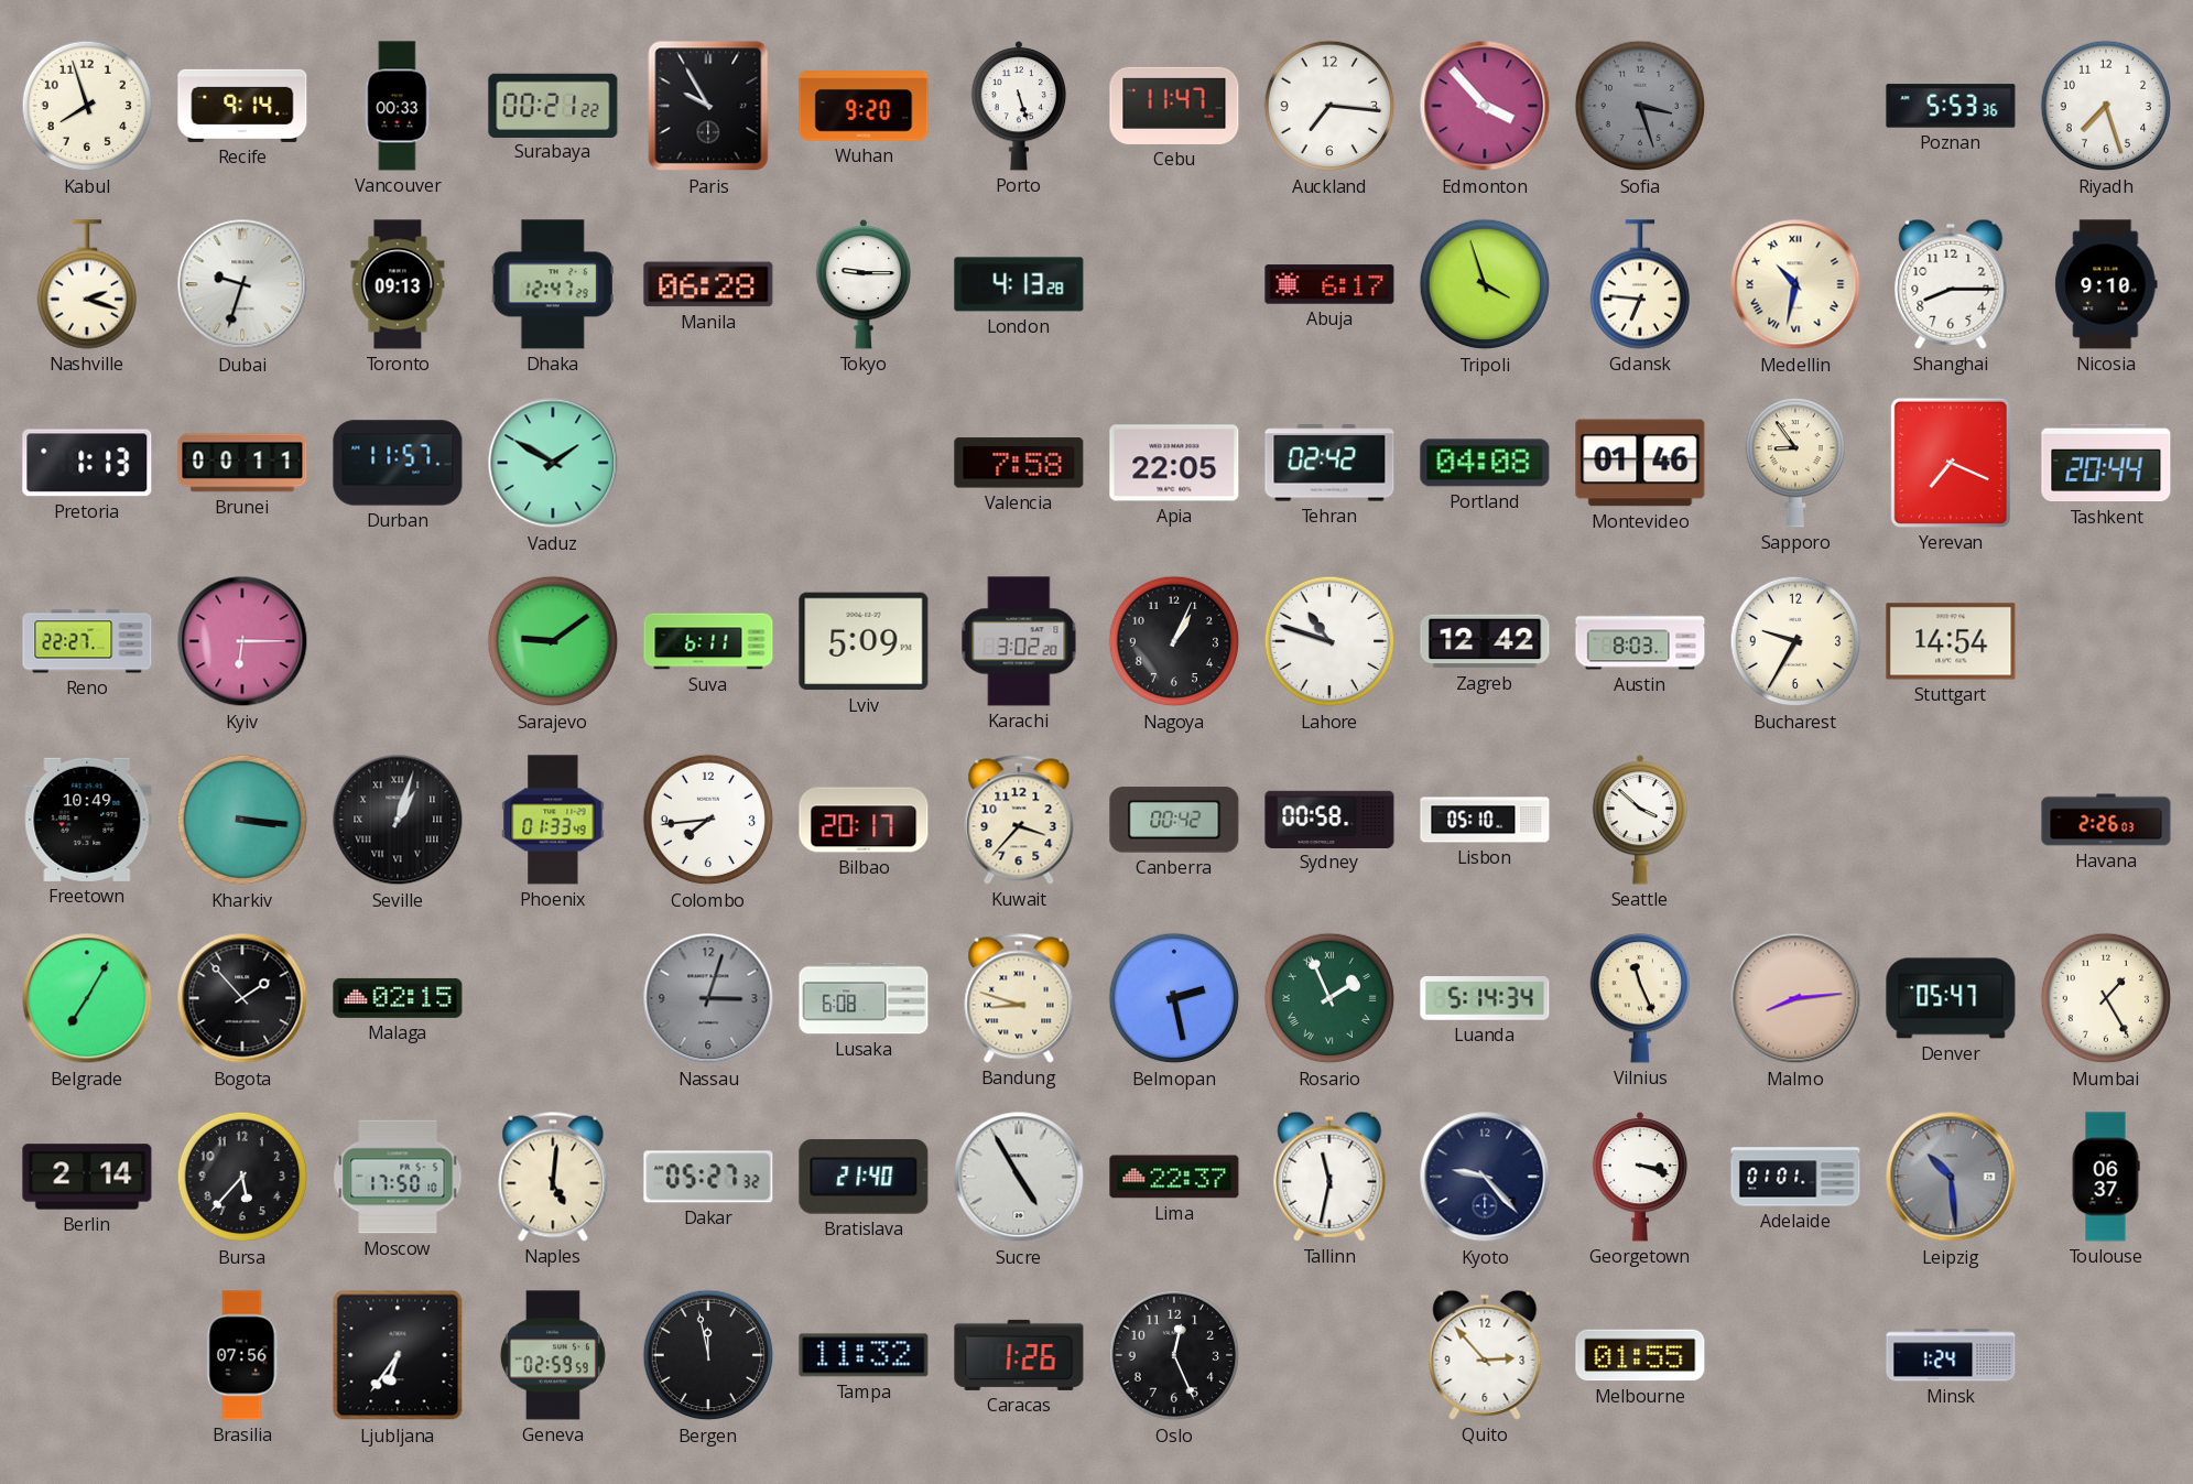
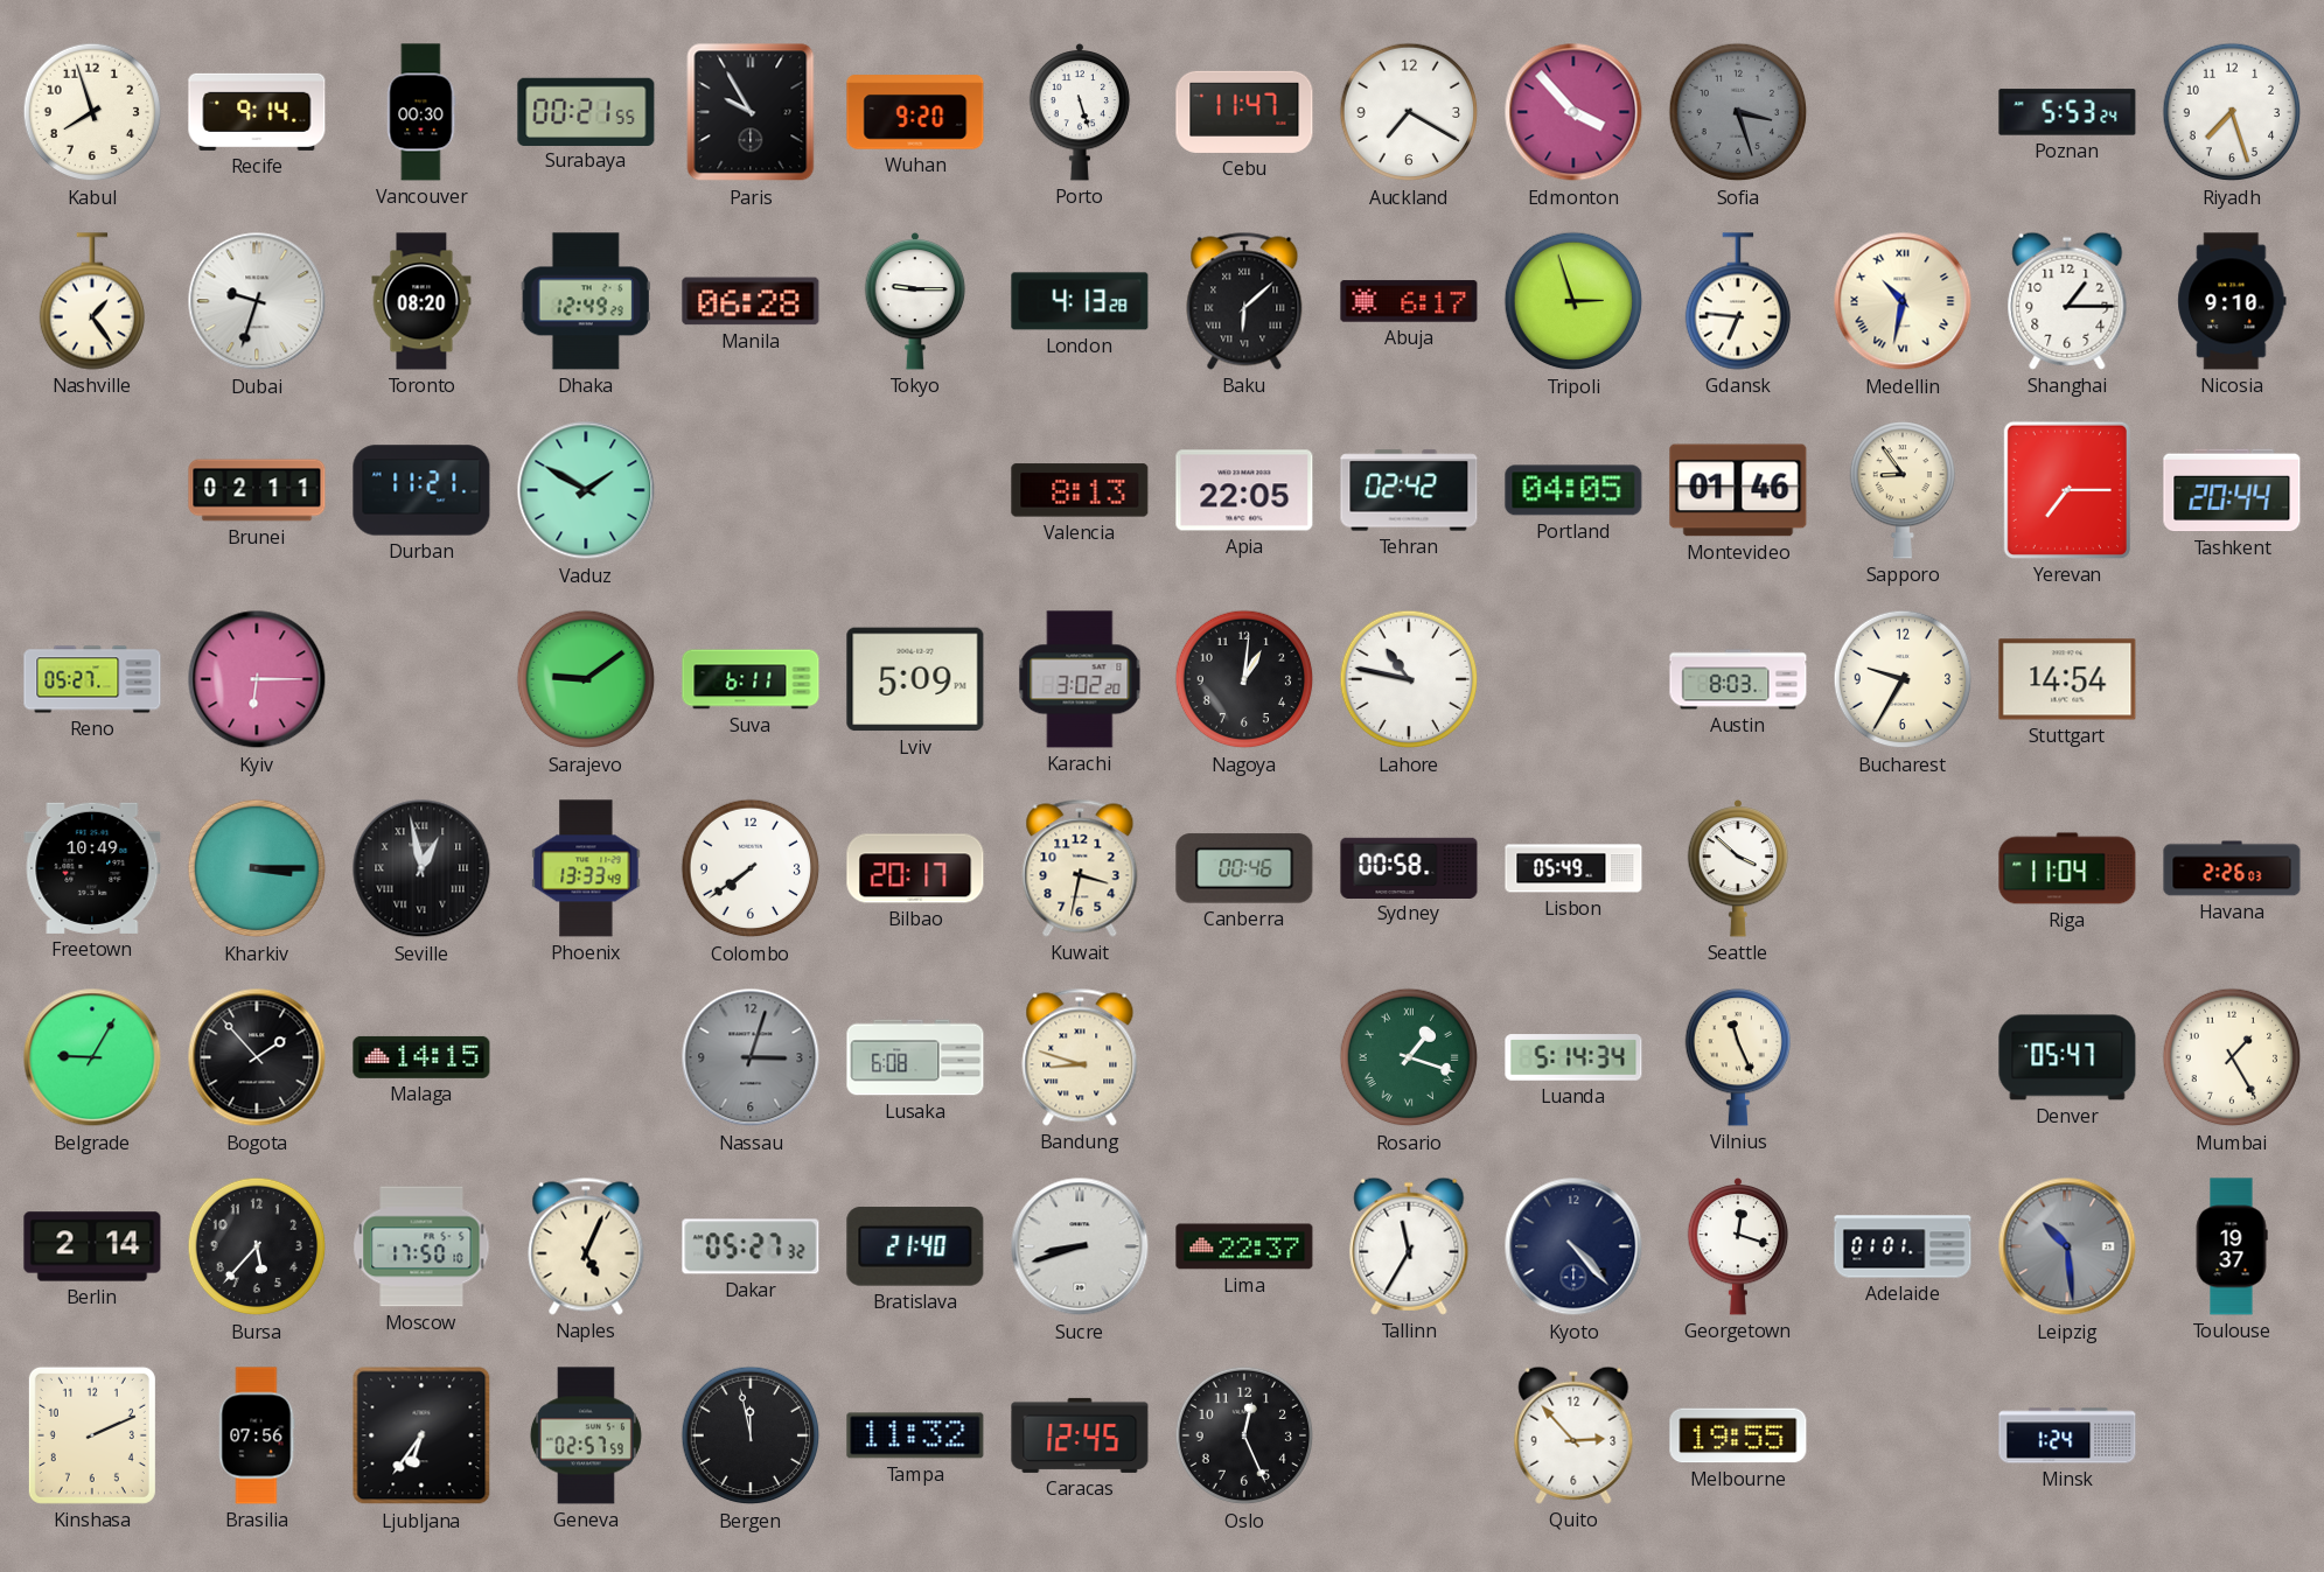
Vancouver: 00:33 -> 00:30
Surabaya: 00:21:22 -> 00:21:55
Auckland: 7:16 -> 7:20
Poznan: 5:53:36 -> 5:53:24
Nashville: 2:18 -> 1:24
Toronto: 09:13 -> 08:20
Dhaka: 12:47 -> 12:49
Baku: none -> 6:08
Tripoli: 3:57 -> 2:57
Shanghai: 8:15 -> 1:15
Pretoria: 1:13 -> none
Brunei: 00:11 -> 02:11
Durban: 11:57 -> 11:21
Valencia: 7:58 -> 8:13
Portland: 04:08 -> 04:05
Yerevan: 7:19 -> 7:15
Reno: 22:27 -> 05:27
Nagoya: 1:04 -> 1:01
Lahore: 10:48 -> 10:47
Zagreb: 12:42 -> none
Kharkiv: 3:16 -> 3:15
Seville: 1:03 -> 12:58
Phoenix: 01:33 -> 13:33
Colombo: 7:44 -> 7:39
Kuwait: 3:37 -> 3:32
Canberra: 00:42 -> 00:46
Lisbon: 05:10 -> 05:49
Riga: none -> 11:04
Belgrade: 7:05 -> 9:05
Malaga: 02:15 -> 14:15
Belmopan: 2:28 -> none
Rosario: 1:56 -> 1:18
Malmo: 8:14 -> none
Naples: 5:01 -> 5:04
Sucre: 4:55 -> 8:42
Tallinn: 11:32 -> 11:35
Kyoto: 9:23 -> 4:23
Georgetown: 3:18 -> 12:18
Toulouse: 06:37 -> 19:37
Kinshasa: none -> 2:11
Geneva: 02:59 -> 02:57
Caracas: 1:26 -> 12:45
Melbourne: 01:55 -> 19:55
